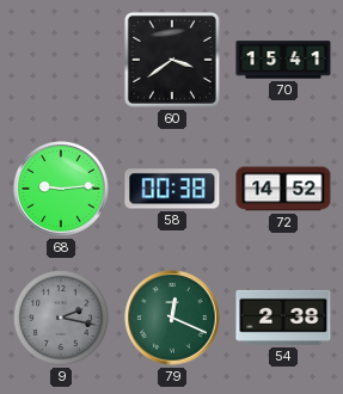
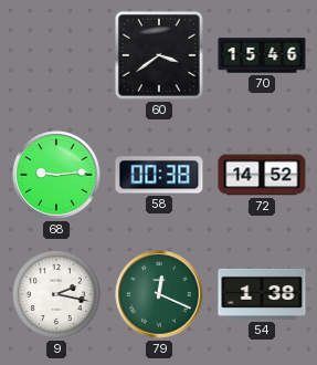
70: 15:41 -> 15:46
9 dial: grey -> white
54: 2:38 -> 1:38
